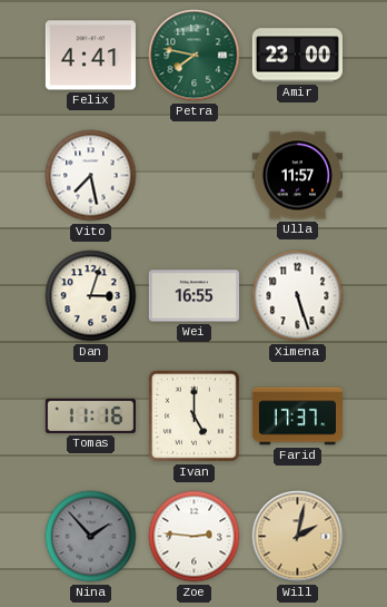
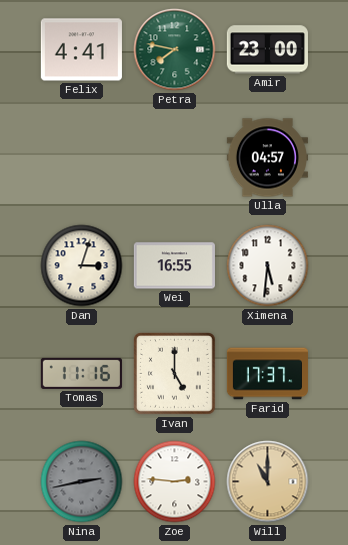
Vito: 7:28 -> none
Ulla: 11:57 -> 04:57
Ximena: 5:27 -> 5:31
Nina: 1:53 -> 2:43
Will: 2:02 -> 11:00
